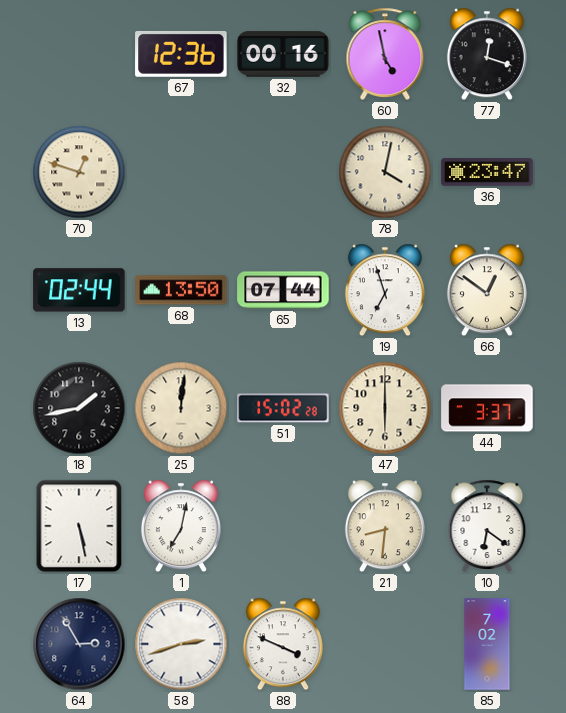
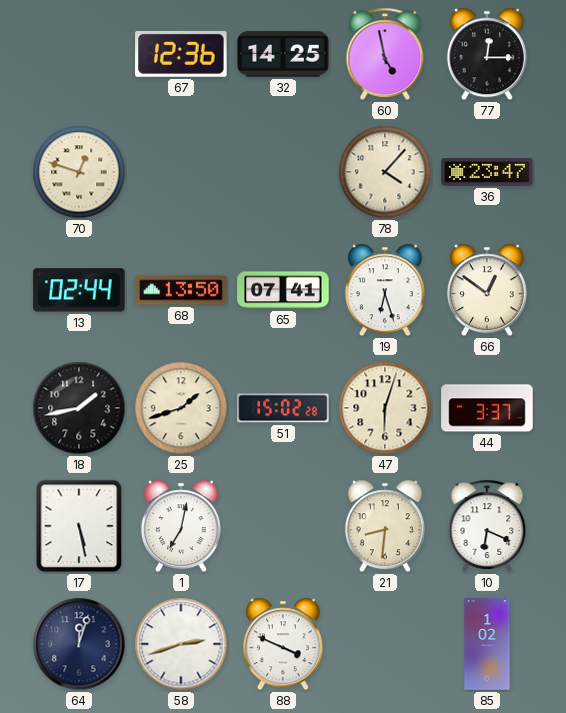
32: 00:16 -> 14:25
77: 12:18 -> 12:15
78: 4:02 -> 4:07
65: 07:44 -> 07:41
19: 6:57 -> 6:27
25: 12:01 -> 1:42
47: 6:00 -> 6:03
10: 6:21 -> 6:19
64: 2:55 -> 12:03
85: 7:02 -> 1:02
